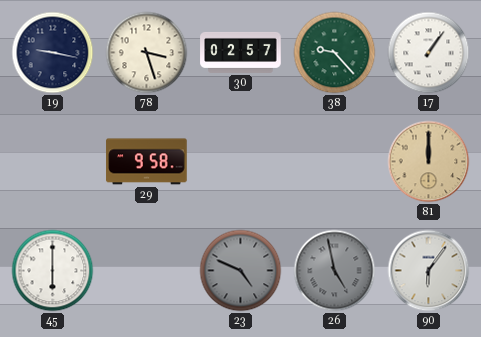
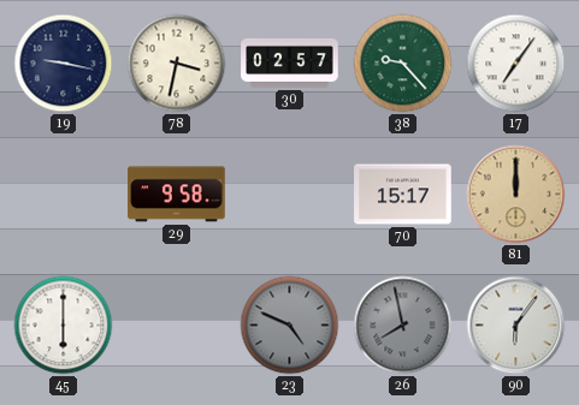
78: 3:27 -> 3:32
17: 1:06 -> 7:06
70: none -> 15:17
26: 4:58 -> 7:58
